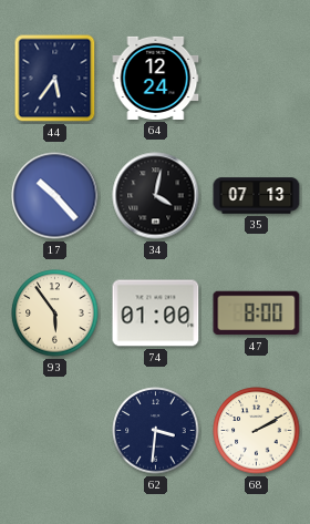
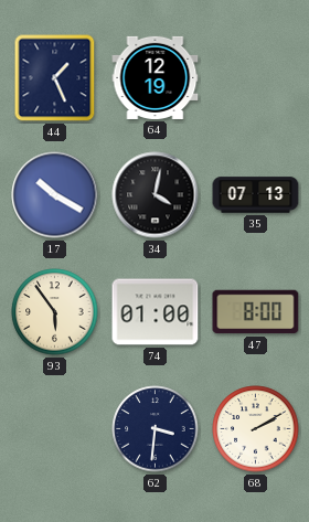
44: 5:36 -> 1:26
64: 12:24 -> 12:19
17: 10:23 -> 10:20
